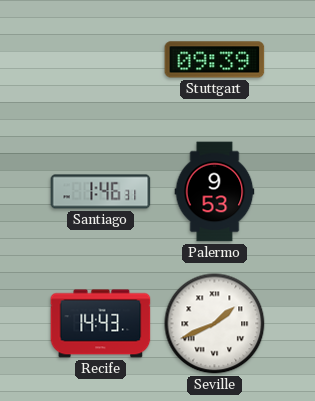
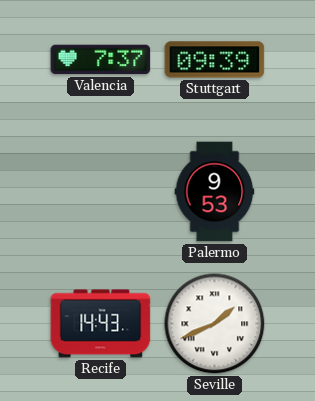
Valencia: none -> 7:37
Santiago: 1:46 -> none
